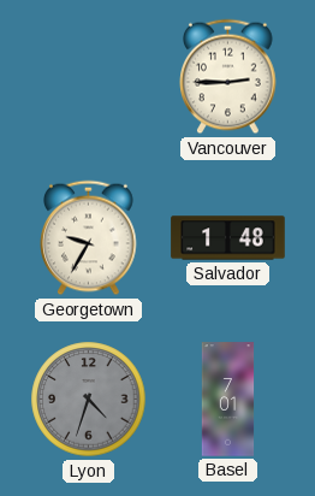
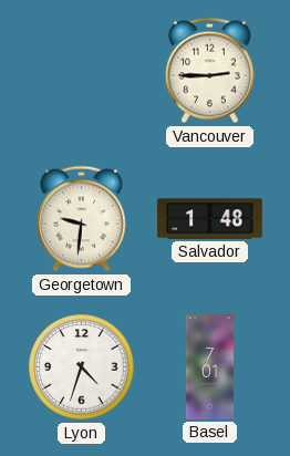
Georgetown: 9:35 -> 9:31
Lyon dial: grey -> white
